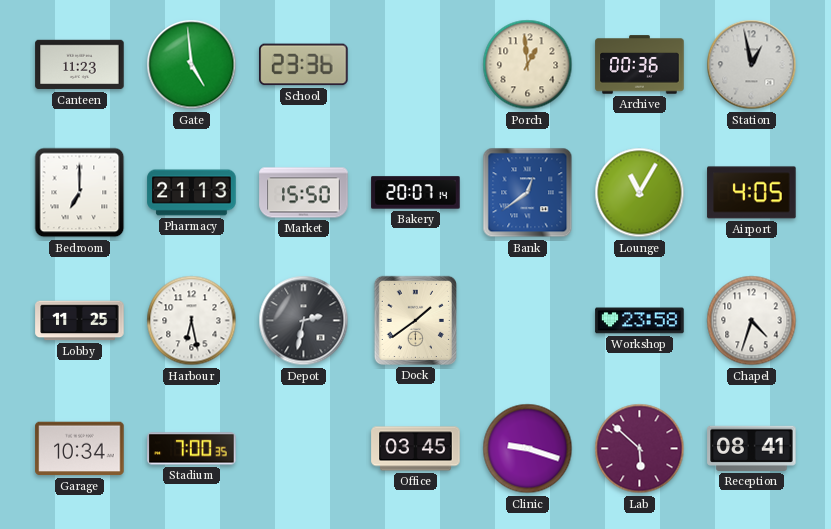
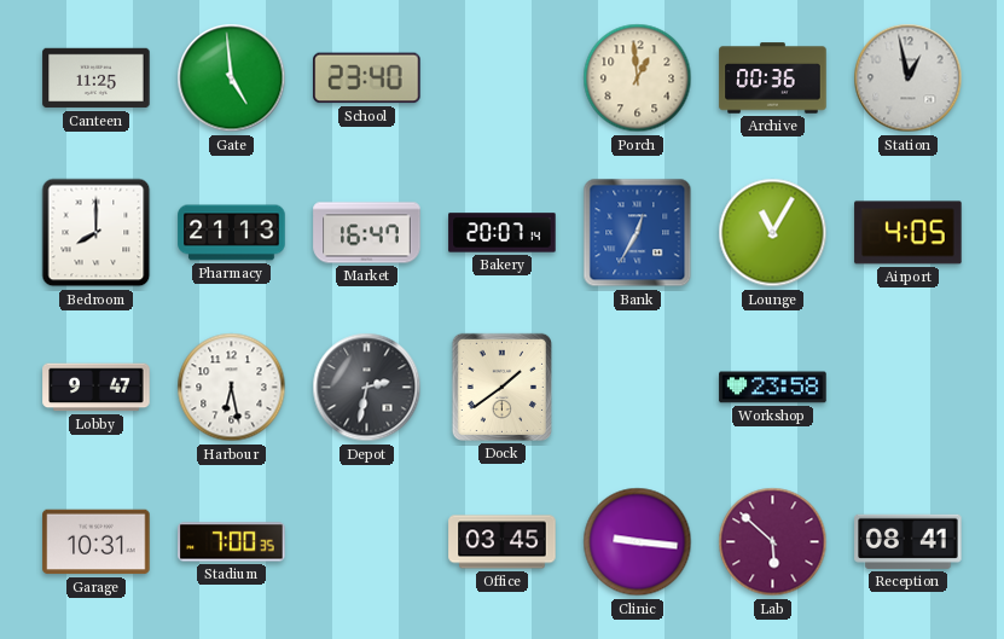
Canteen: 11:23 -> 11:25
School: 23:36 -> 23:40
Bedroom: 7:00 -> 8:00
Market: 15:50 -> 16:47
Bank: 12:39 -> 12:35
Lobby: 11:25 -> 9:47
Chapel: 4:33 -> none
Garage: 10:34 -> 10:31
Clinic: 9:18 -> 9:16
